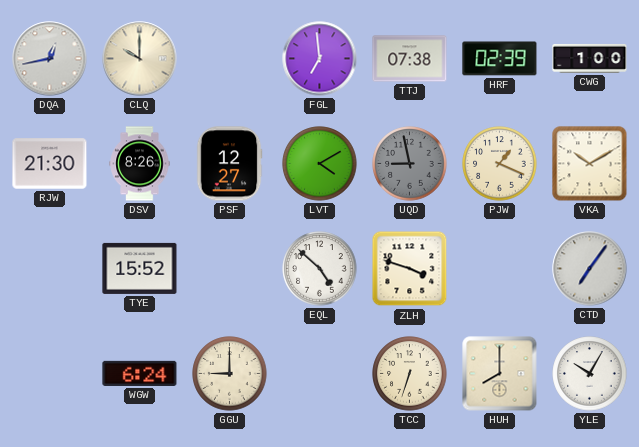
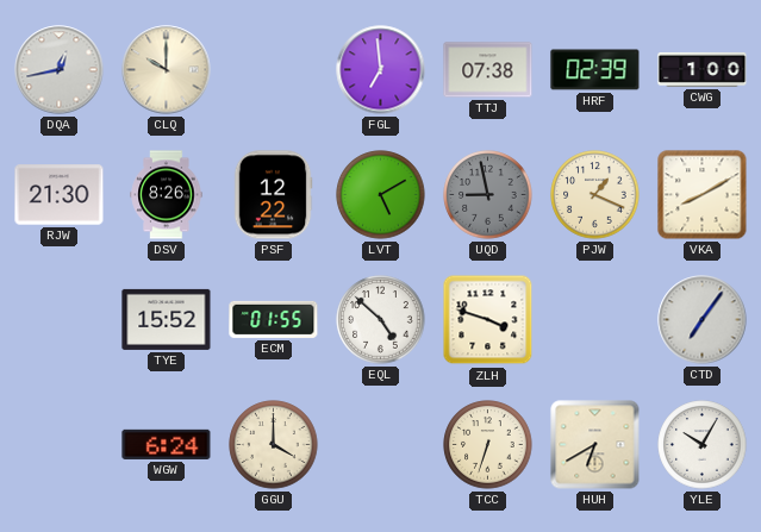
PSF: 12:27 -> 12:22
LVT: 4:10 -> 5:10
VKA: 10:10 -> 8:10
ECM: none -> 01:55
GGU: 9:00 -> 4:00
HUH: 8:00 -> 6:40
